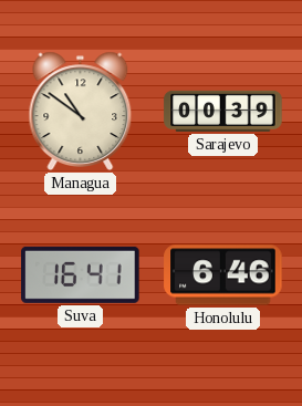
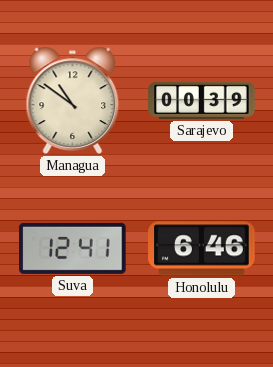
Suva: 16:41 -> 12:41
